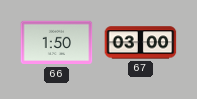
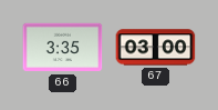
66: 1:50 -> 3:35
